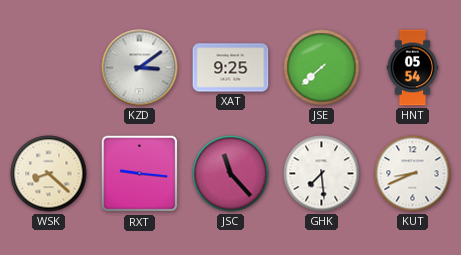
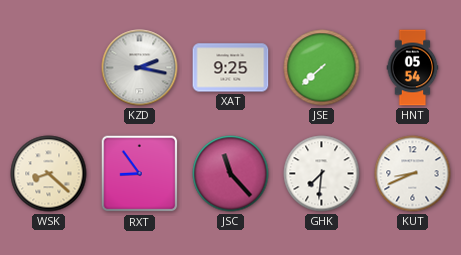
KZD: 3:09 -> 2:17
RXT: 9:16 -> 8:54
GHK: 7:29 -> 7:31
